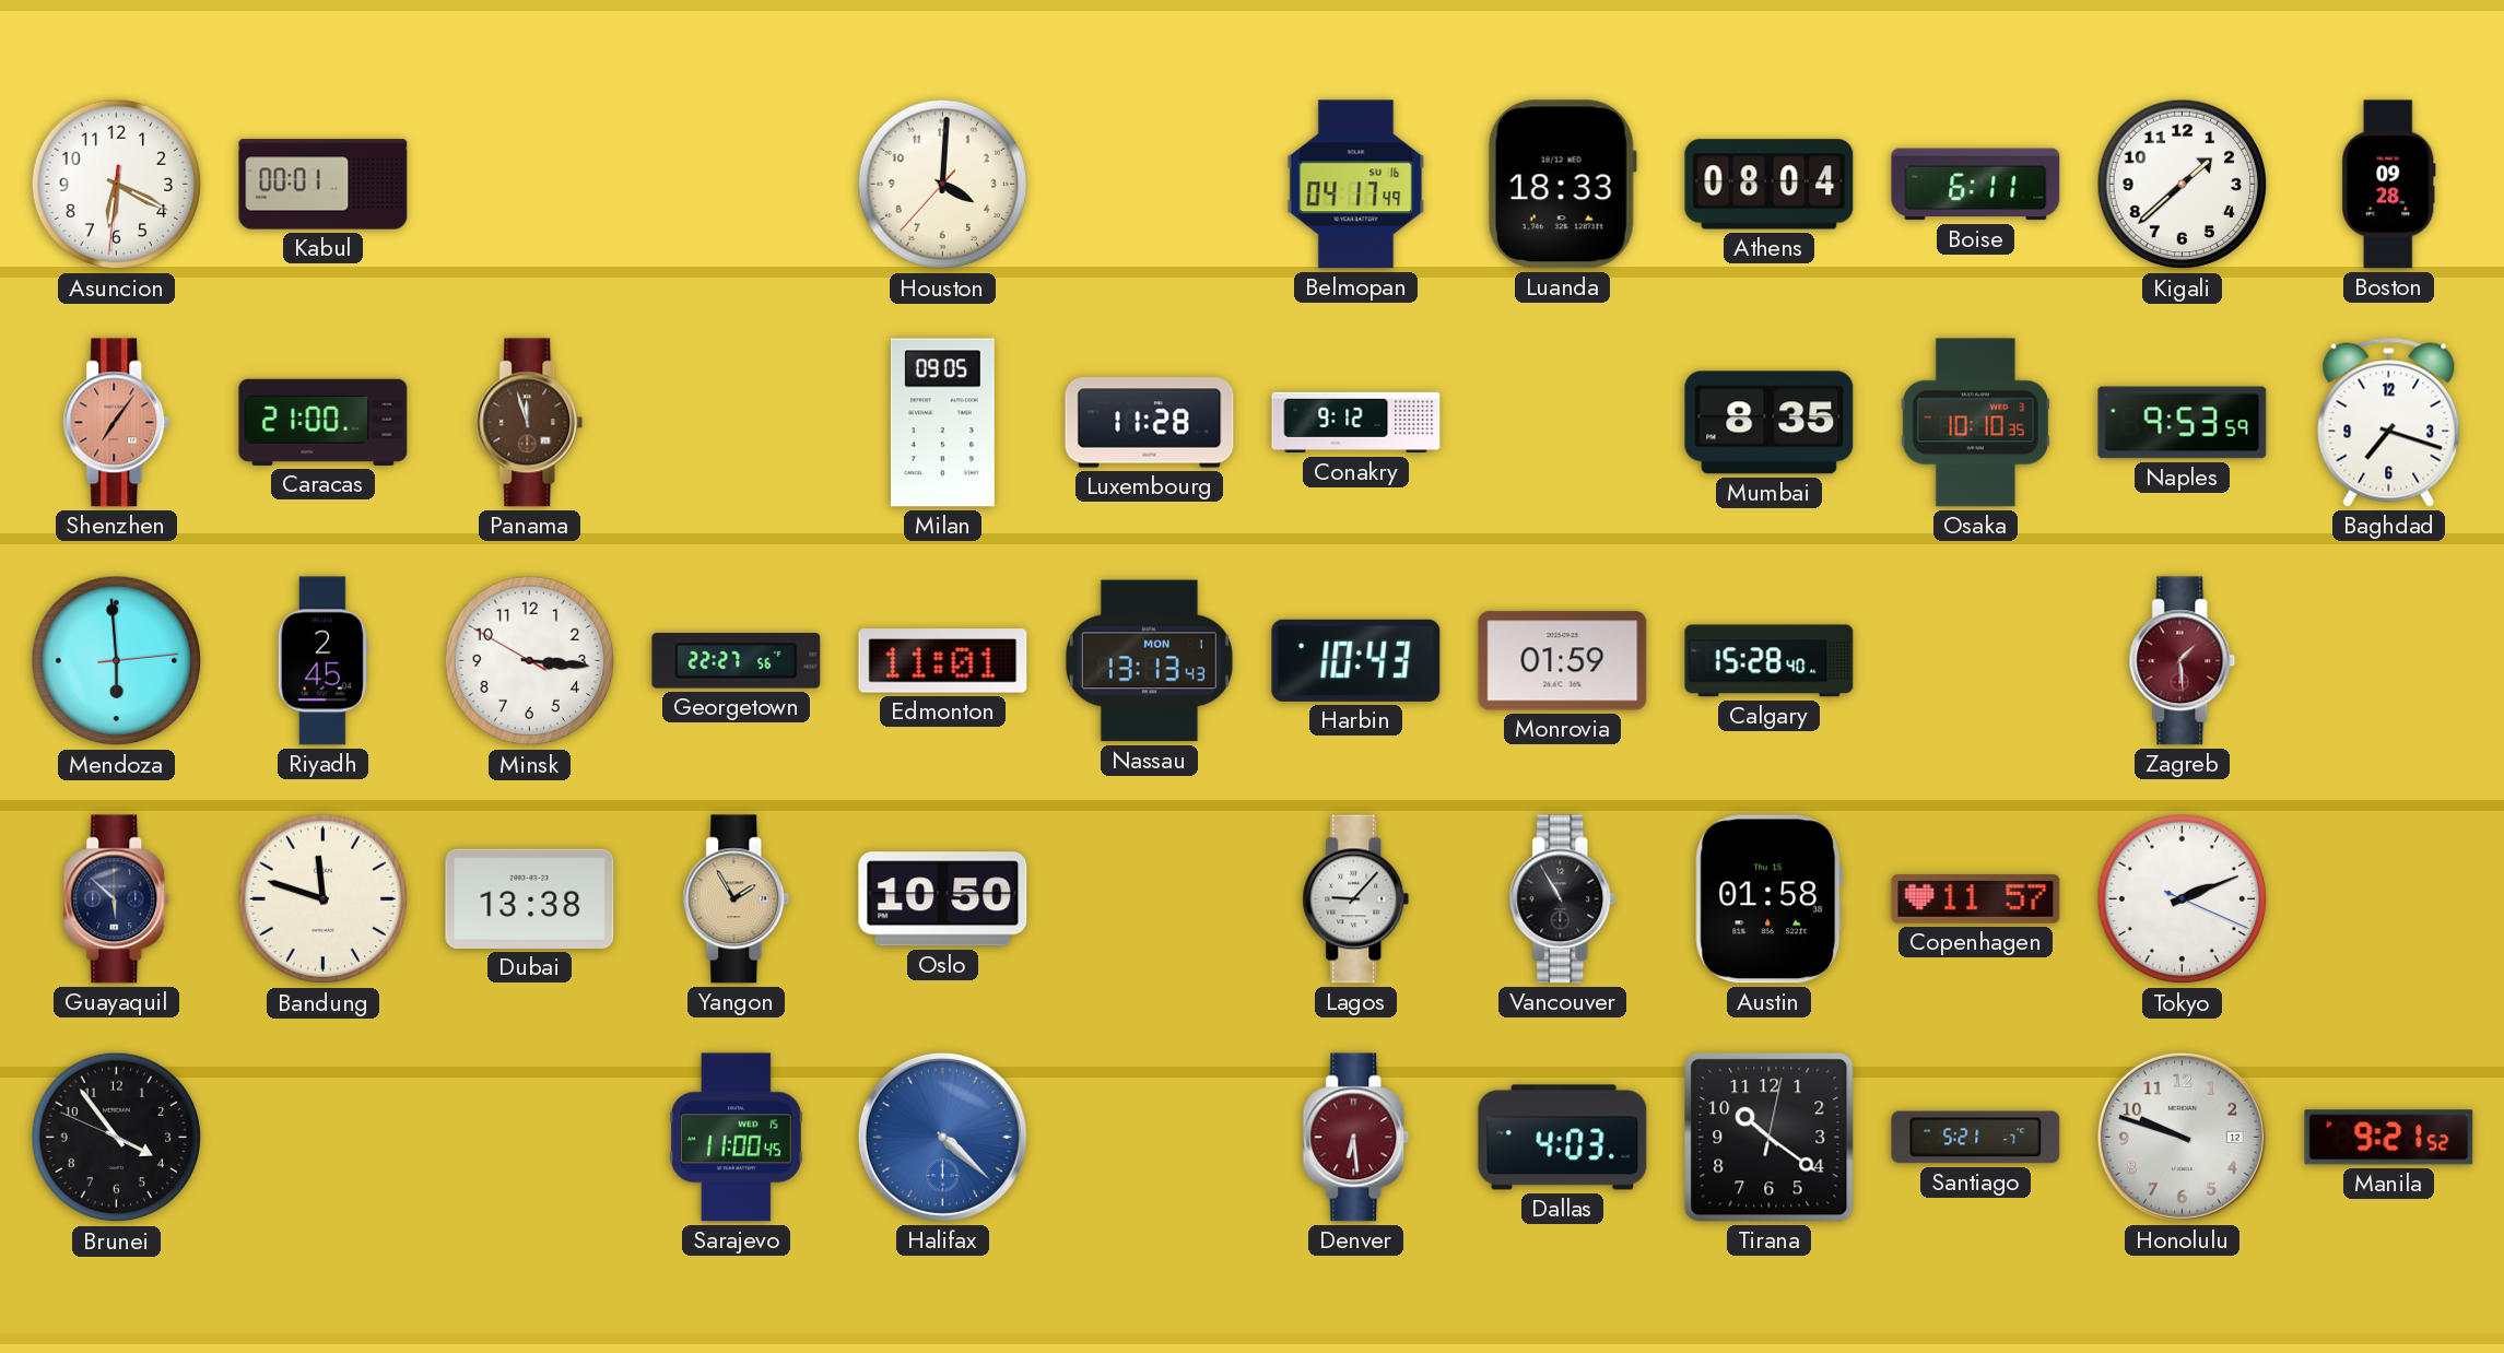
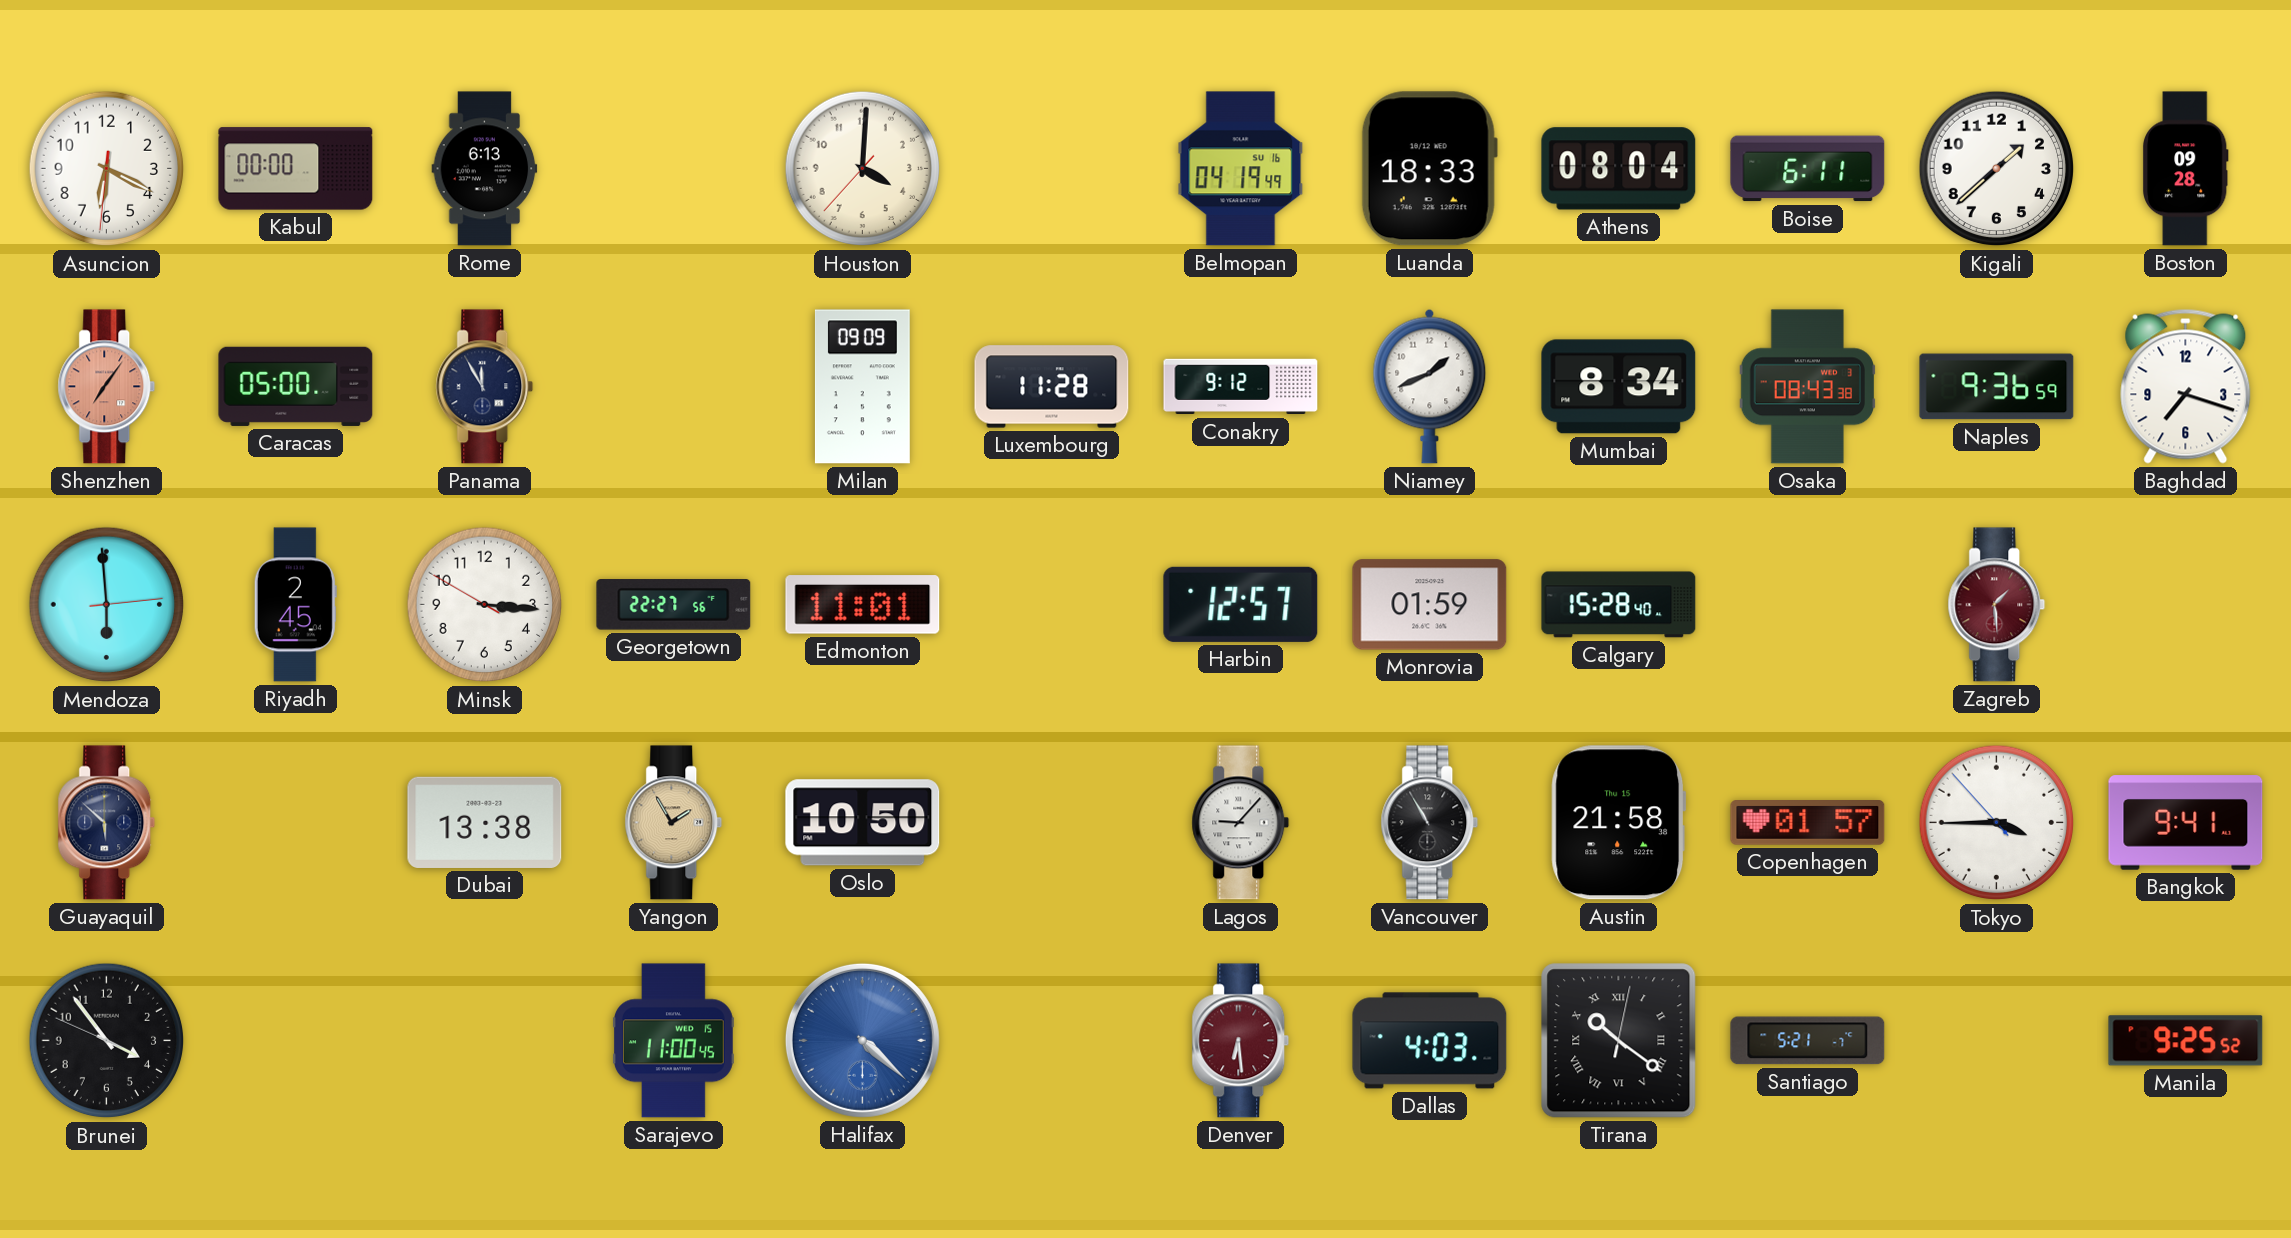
Kabul: 00:01 -> 00:00
Rome: none -> 6:13
Belmopan: 04:17 -> 04:19
Caracas: 21:00 -> 05:00
Panama: 11:57 -> 11:55
Panama dial: brown -> navy
Milan: 09:05 -> 09:09
Niamey: none -> 1:41
Mumbai: 8:35 -> 8:34
Osaka: 10:10 -> 08:43
Naples: 9:53 -> 9:36
Nassau: 13:13 -> none
Harbin: 10:43 -> 12:57
Bandung: 11:48 -> none
Austin: 01:58 -> 21:58
Copenhagen: 11:57 -> 01:57
Tokyo: 2:11 -> 3:44
Bangkok: none -> 9:41
Tirana numerals: Arabic -> Roman
Honolulu: 9:48 -> none
Manila: 9:21 -> 9:25
